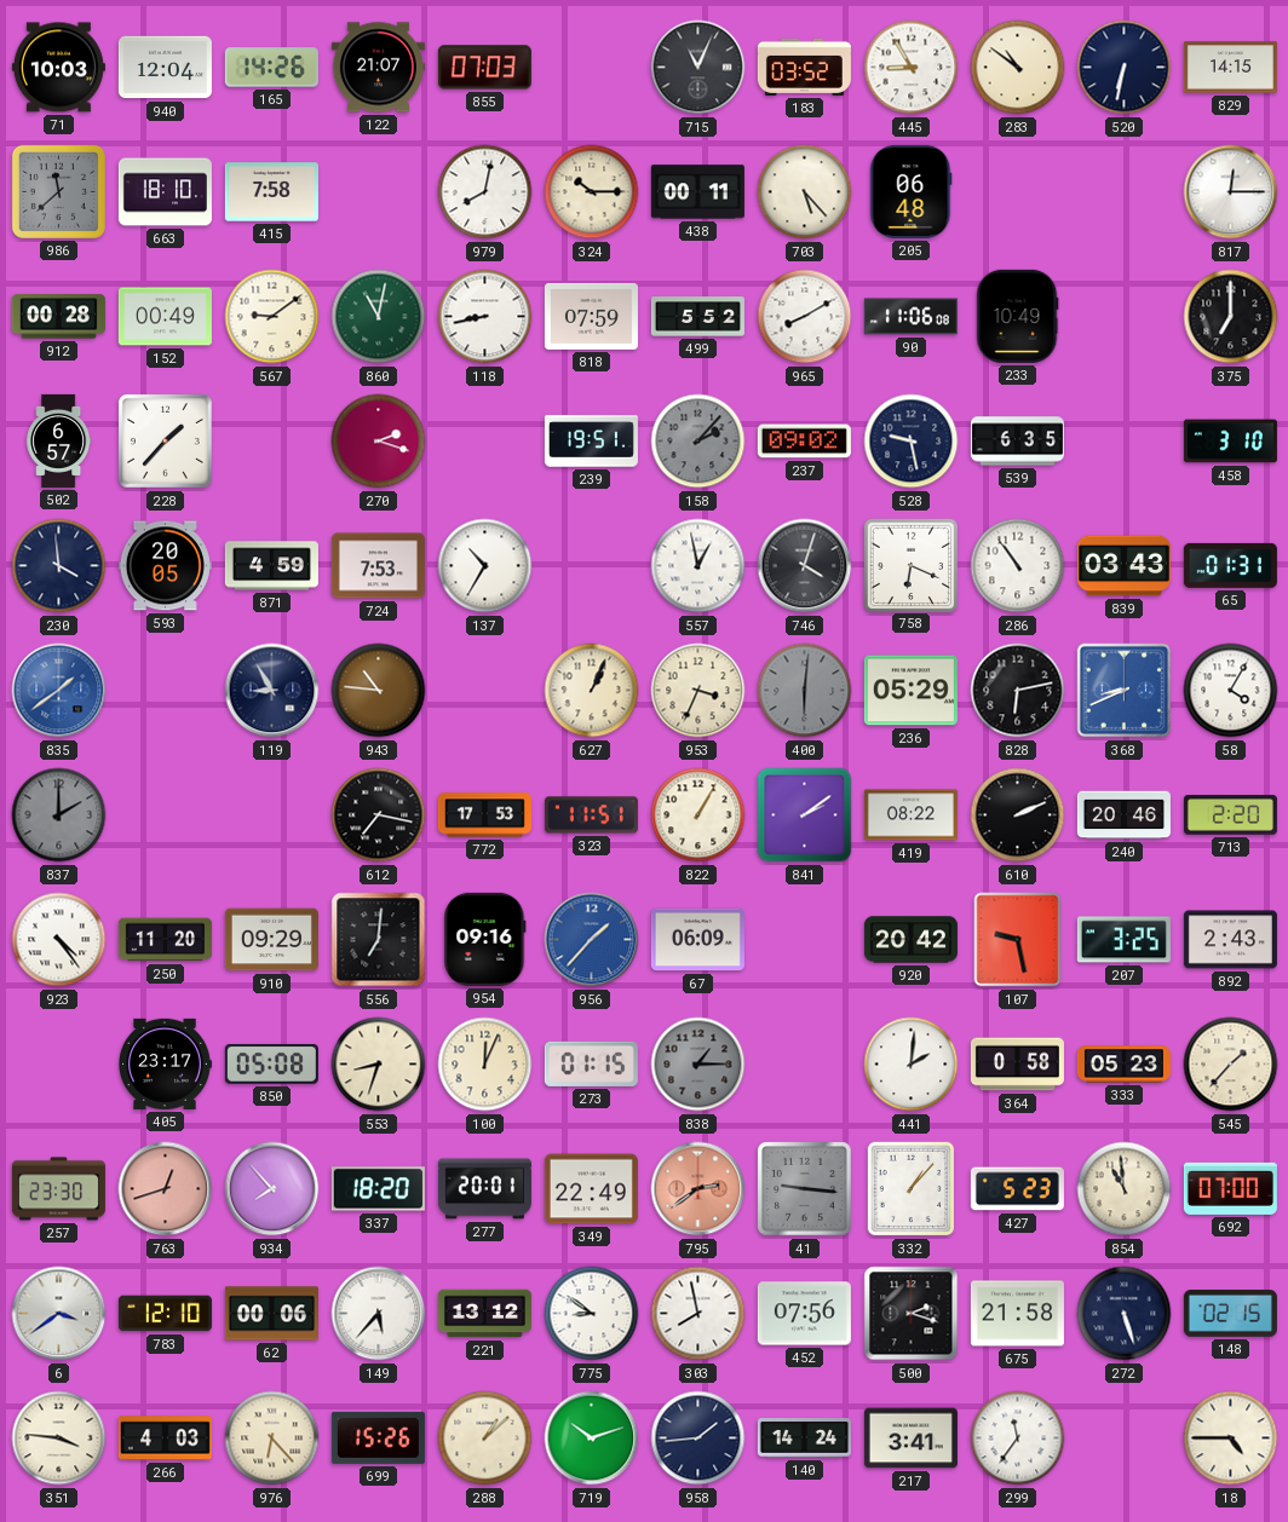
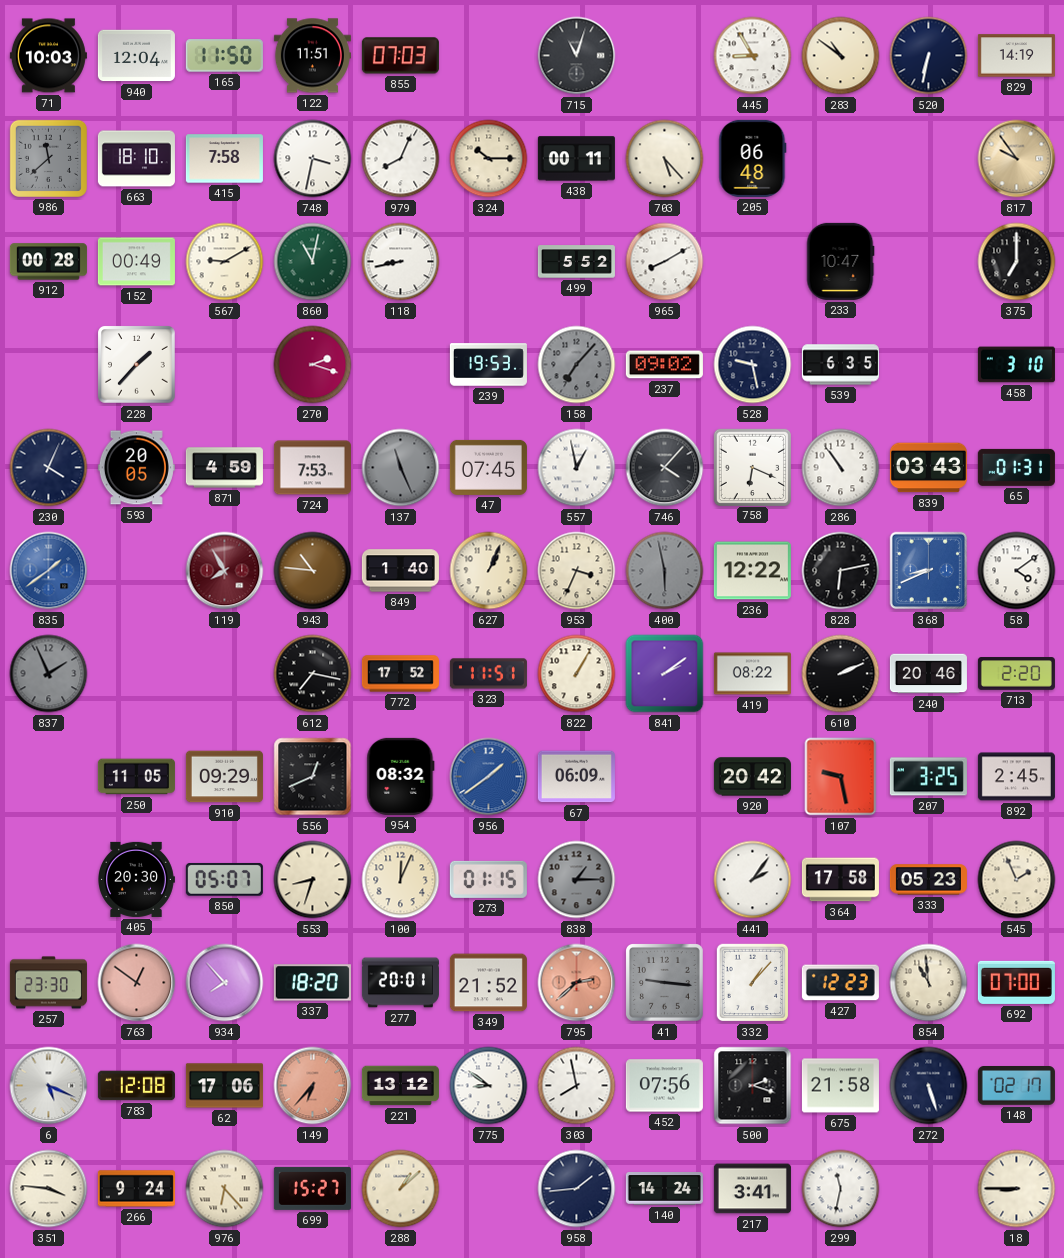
165: 14:26 -> 11:50
122: 21:07 -> 11:51
715: 11:04 -> 11:03
183: 03:52 -> none
829: 14:15 -> 14:19
748: none -> 3:32
979: 8:02 -> 8:04
817: 12:15 -> 9:54
817 dial: white -> champagne
567: 9:09 -> 9:10
818: 07:59 -> none
90: 11:06 -> none
233: 10:49 -> 10:47
502: 6:57 -> none
239: 19:51 -> 19:53
158: 2:07 -> 7:07
230: 3:59 -> 4:04
137: 10:35 -> 11:26
137 dial: white -> grey
47: none -> 07:45
746: 4:03 -> 4:07
119: 8:55 -> 7:55
119 dial: navy -> burgundy
849: none -> 1:40
400: 6:01 -> 5:58
236: 05:29 -> 12:22
58: 4:05 -> 4:09
837: 2:00 -> 1:56
772: 17:53 -> 17:52
923: 4:24 -> none
250: 11:20 -> 11:05
556: 7:01 -> 12:41
954: 09:16 -> 08:32
956: 1:37 -> 1:39
892: 2:43 -> 2:45
405: 23:17 -> 20:30
850: 05:08 -> 05:07
441: 2:01 -> 2:06
364: 0:58 -> 17:58
545: 1:37 -> 1:56
763: 12:42 -> 12:51
349: 22:49 -> 21:52
795: 2:39 -> 2:38
427: 5:23 -> 12:23
6: 3:39 -> 5:19
783: 12:10 -> 12:08
62: 00:06 -> 17:06
149: 5:37 -> 6:37
149 dial: white -> salmon
148: 02:15 -> 02:17
266: 4:03 -> 9:24
699: 15:26 -> 15:27
719: 10:12 -> none
299: 11:36 -> 11:32
18: 4:45 -> 8:45
